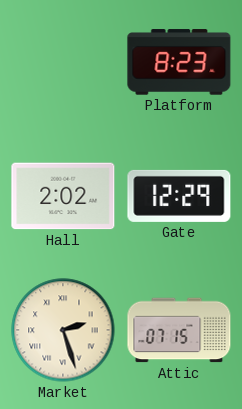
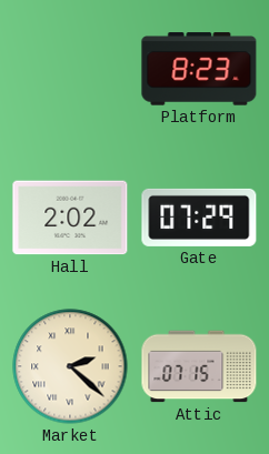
Gate: 12:29 -> 07:29
Market: 2:27 -> 2:22
